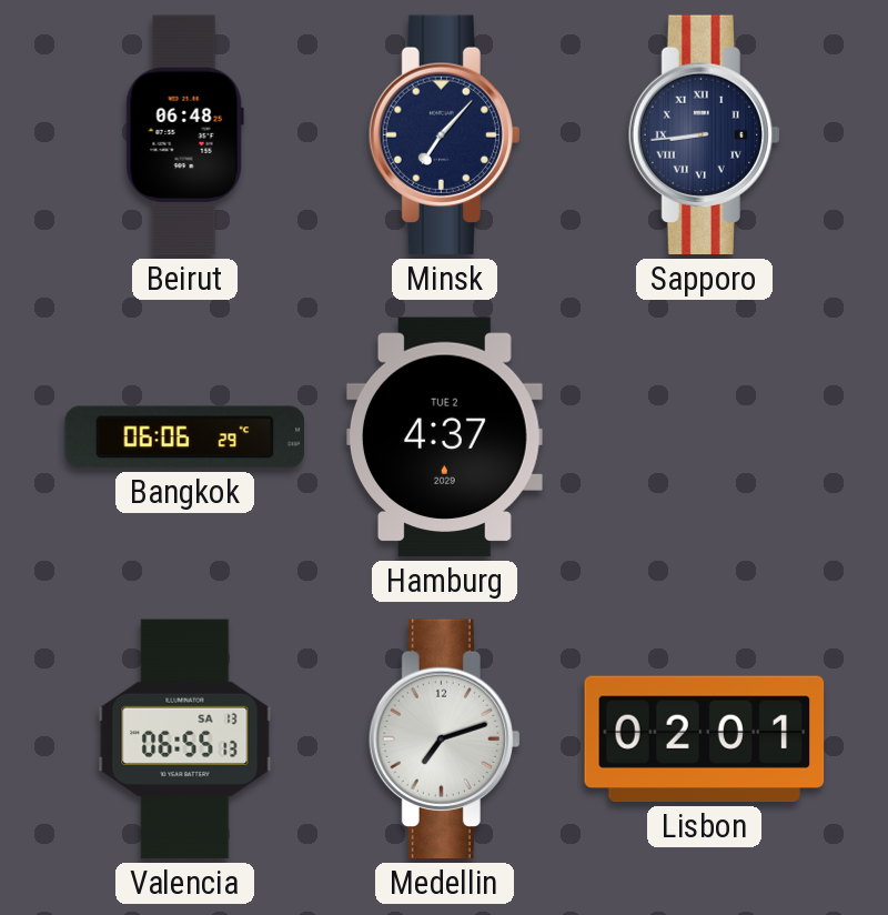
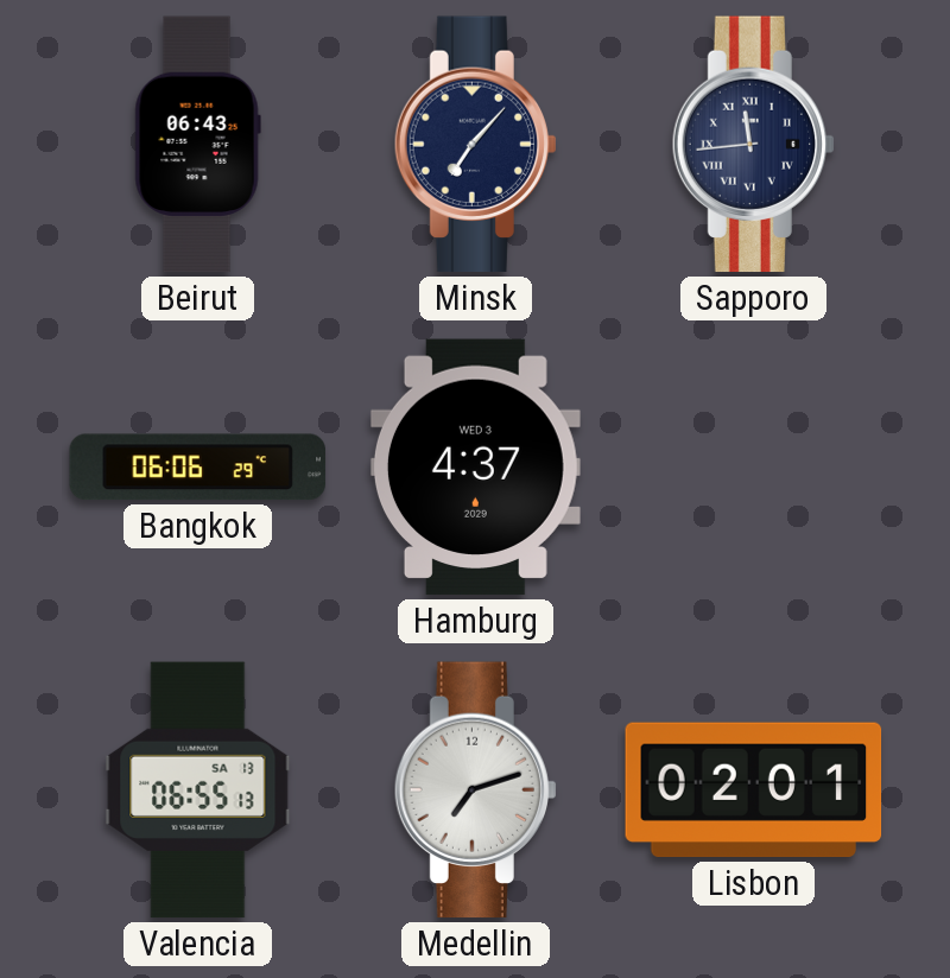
Beirut: 06:48 -> 06:43
Sapporo: 8:44 -> 11:44
Hamburg date: TUE 2 -> WED 3
